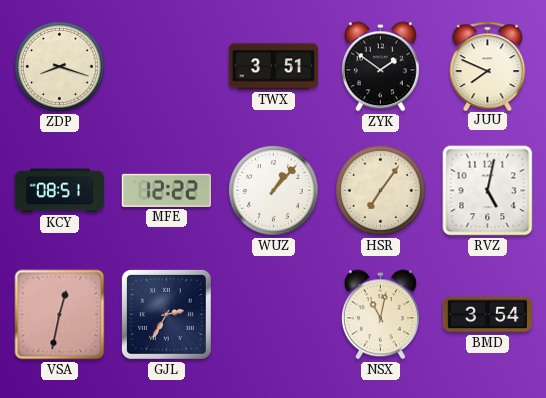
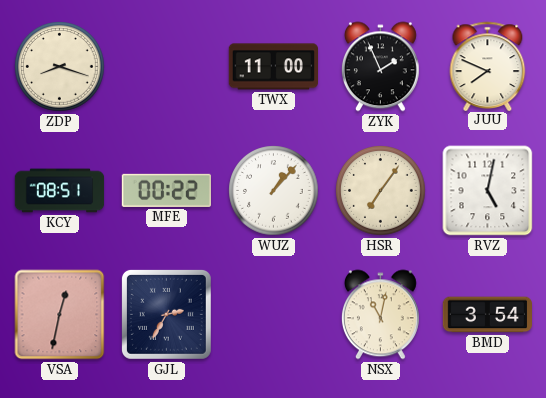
TWX: 3:51 -> 11:00
ZYK: 1:51 -> 1:56
MFE: 12:22 -> 00:22
